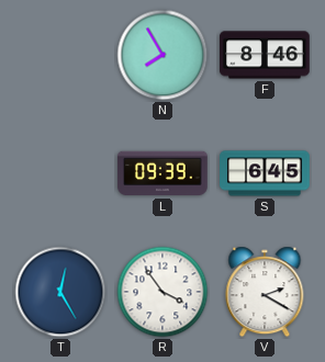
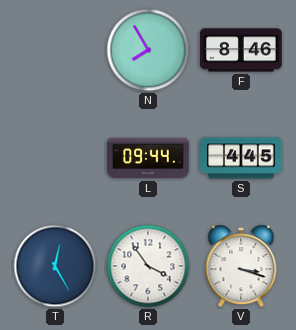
L: 09:39 -> 09:44
S: 6:45 -> 4:45
V: 2:20 -> 3:18
